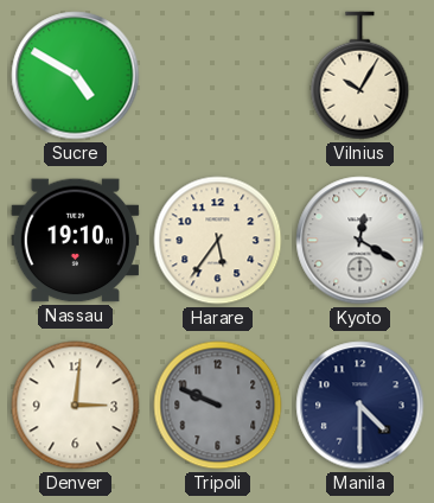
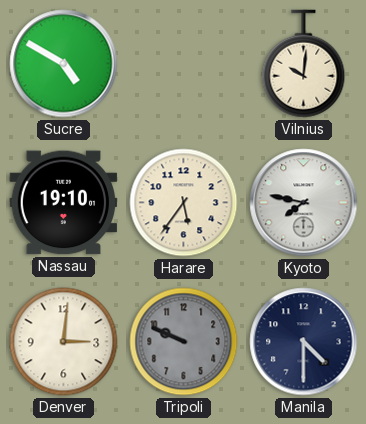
Vilnius: 10:05 -> 10:01
Kyoto: 12:20 -> 7:47
